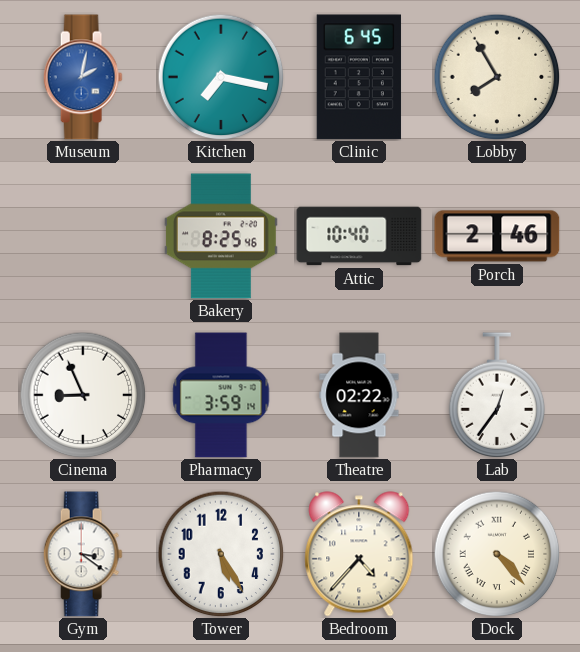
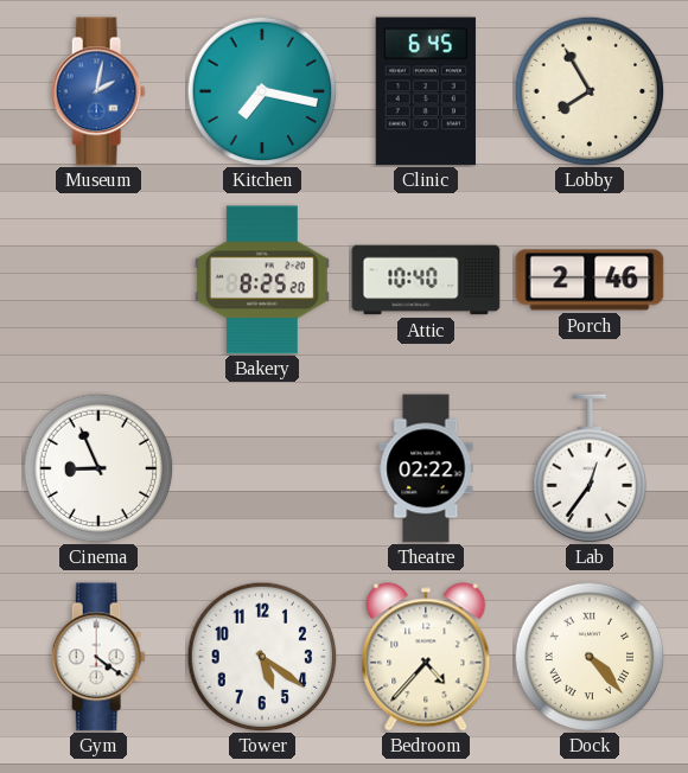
Bakery: 8:25:46 -> 8:25:20
Pharmacy: 3:59 -> none
Gym: 3:21 -> 4:21
Tower: 5:25 -> 5:21
